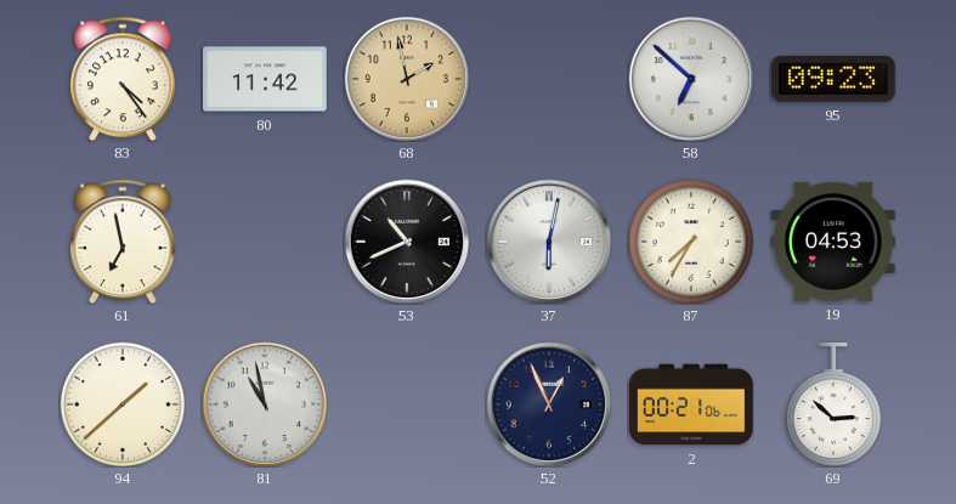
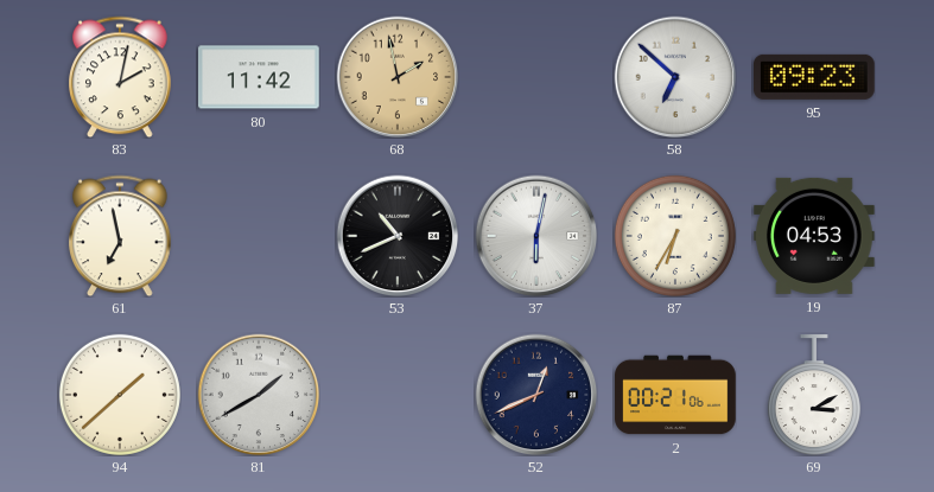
83: 4:24 -> 2:02
87: 7:35 -> 6:35
81: 10:58 -> 1:40
52: 12:56 -> 12:41
69: 2:52 -> 3:10
